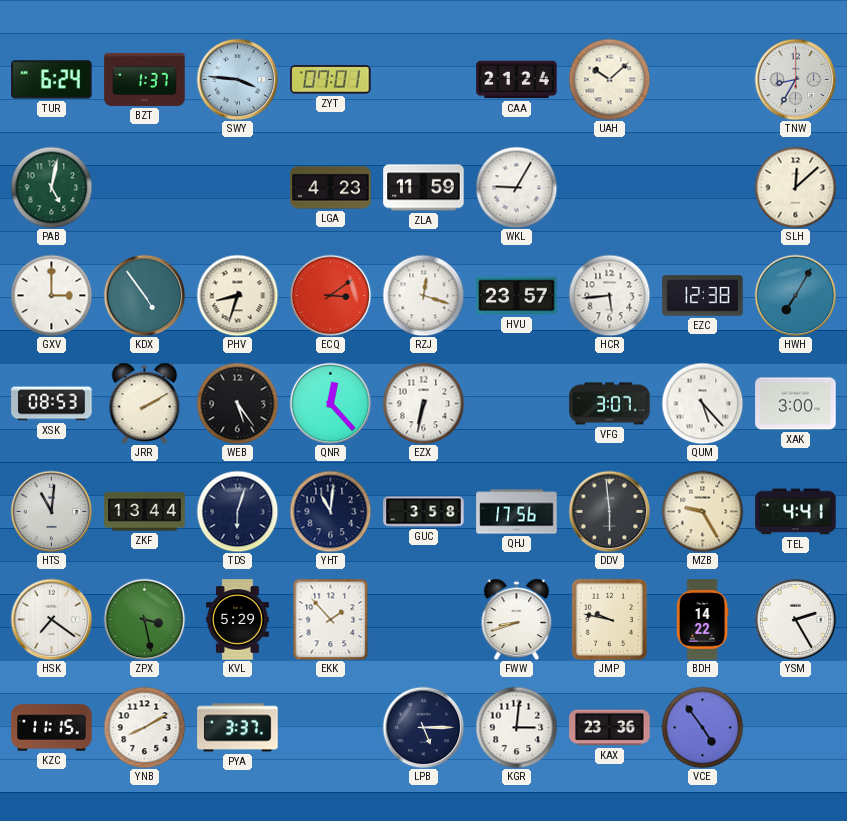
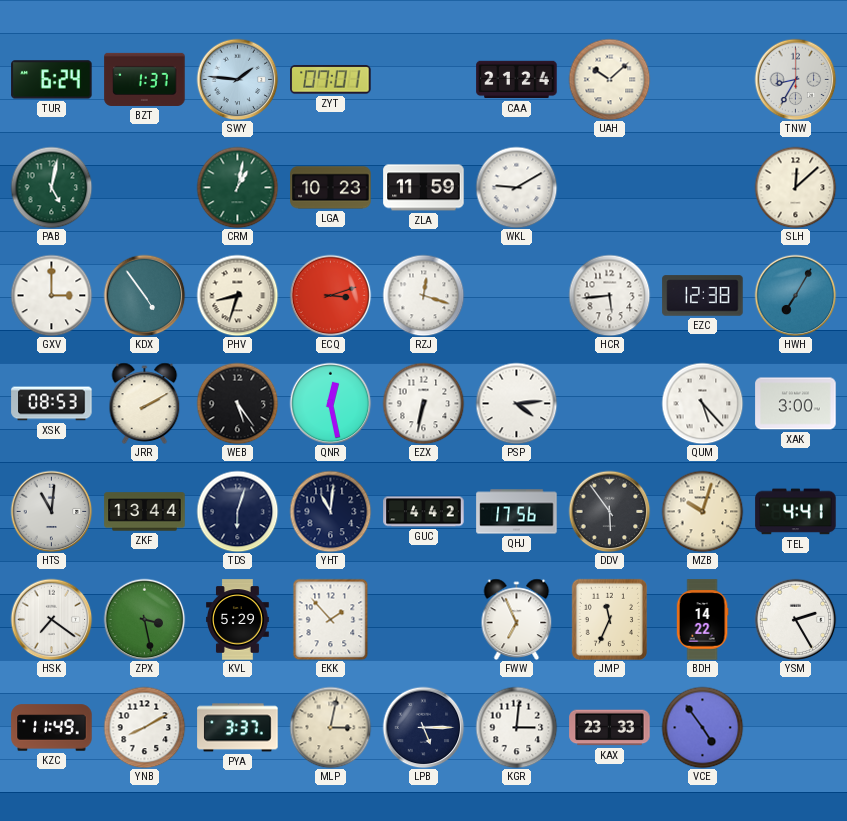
SWY: 3:46 -> 1:46
CRM: none -> 1:02
LGA: 4:23 -> 10:23
WKL: 9:05 -> 9:10
ECQ: 3:09 -> 3:12
HVU: 23:57 -> none
QNR: 12:23 -> 12:28
PSP: none -> 4:14
VFG: 3:07 -> none
GUC: 3:58 -> 4:42
DDV: 5:59 -> 5:54
MZB: 9:25 -> 10:03
FWW: 8:42 -> 6:56
JMP: 9:47 -> 11:34
KZC: 11:15 -> 11:49
MLP: none -> 3:02
KAX: 23:36 -> 23:33
